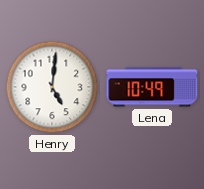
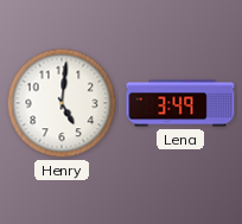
Lena: 10:49 -> 3:49
